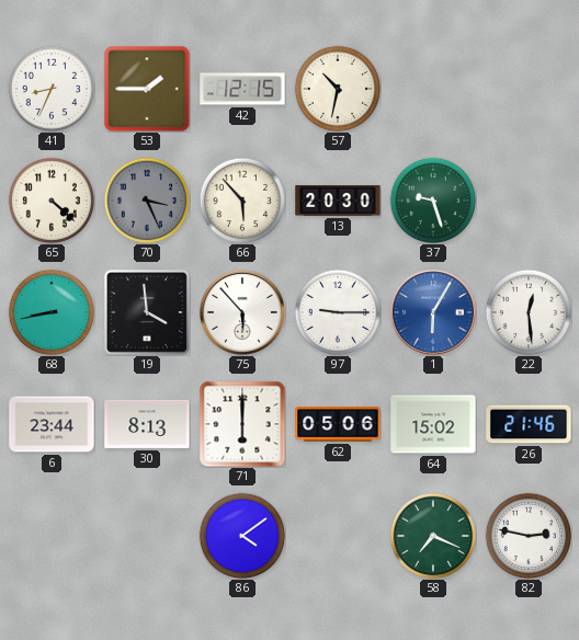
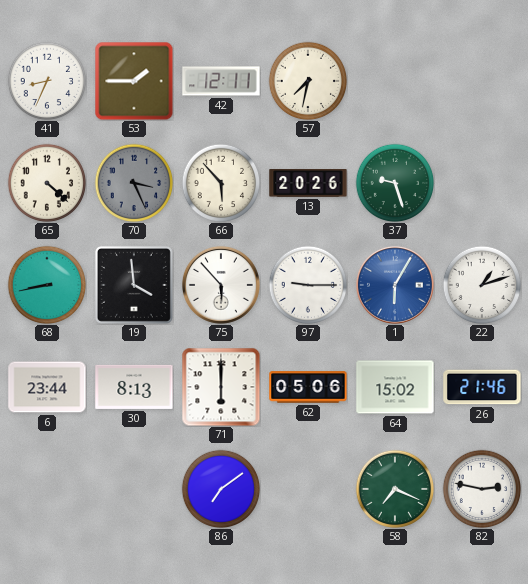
42: 12:15 -> 12:11
57: 10:32 -> 7:32
13: 20:30 -> 20:26
22: 12:29 -> 1:12
86: 4:09 -> 7:09
